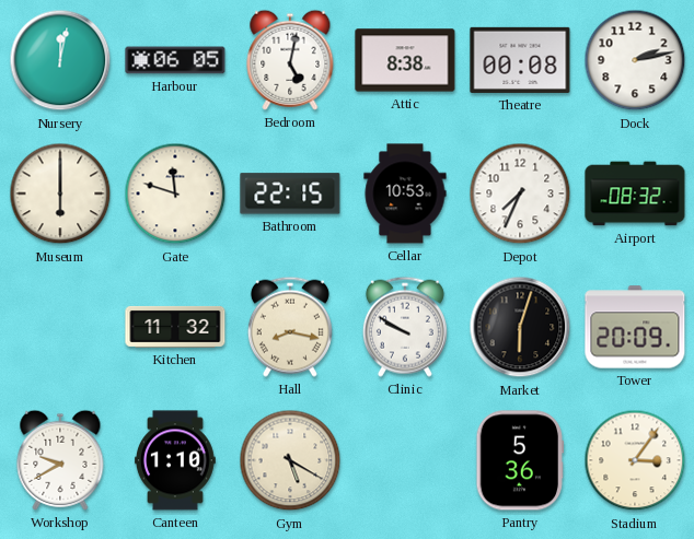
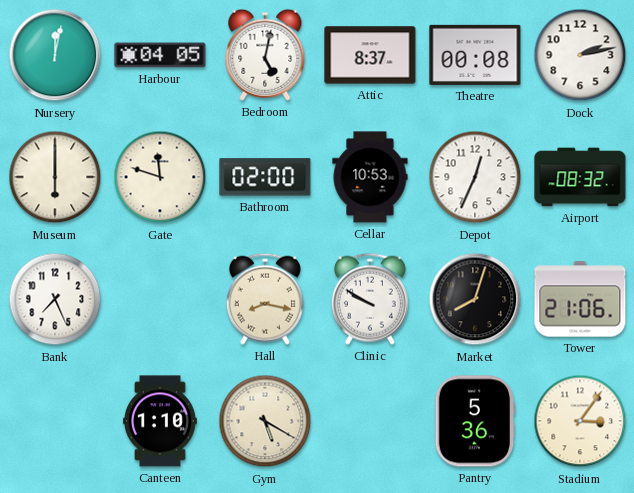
Harbour: 06:05 -> 04:05
Attic: 8:38 -> 8:37
Bathroom: 22:15 -> 02:00
Depot: 7:34 -> 12:34
Bank: none -> 7:26
Kitchen: 11:32 -> none
Market: 6:03 -> 8:03
Tower: 20:09 -> 21:06
Workshop: 9:40 -> none
